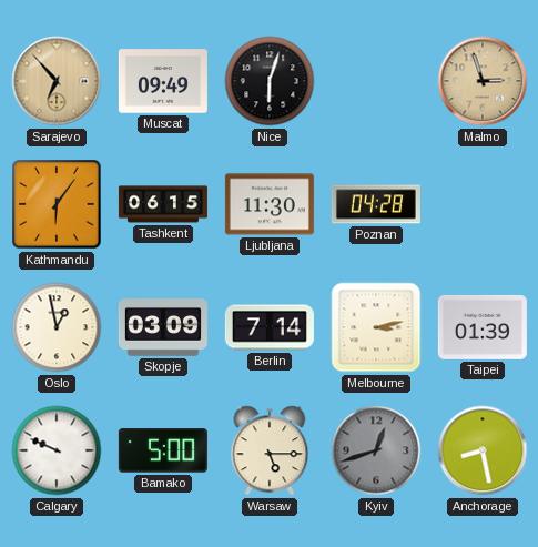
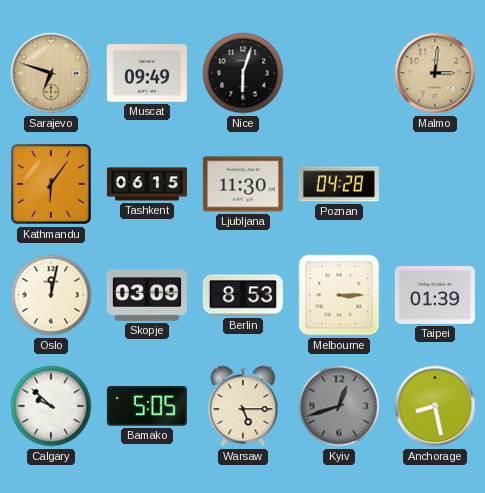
Sarajevo: 6:53 -> 6:48
Malmo: 2:57 -> 3:01
Oslo: 12:58 -> 12:02
Berlin: 7:14 -> 8:53
Melbourne: 3:13 -> 3:15
Calgary: 9:49 -> 9:52
Bamako: 5:00 -> 5:05
